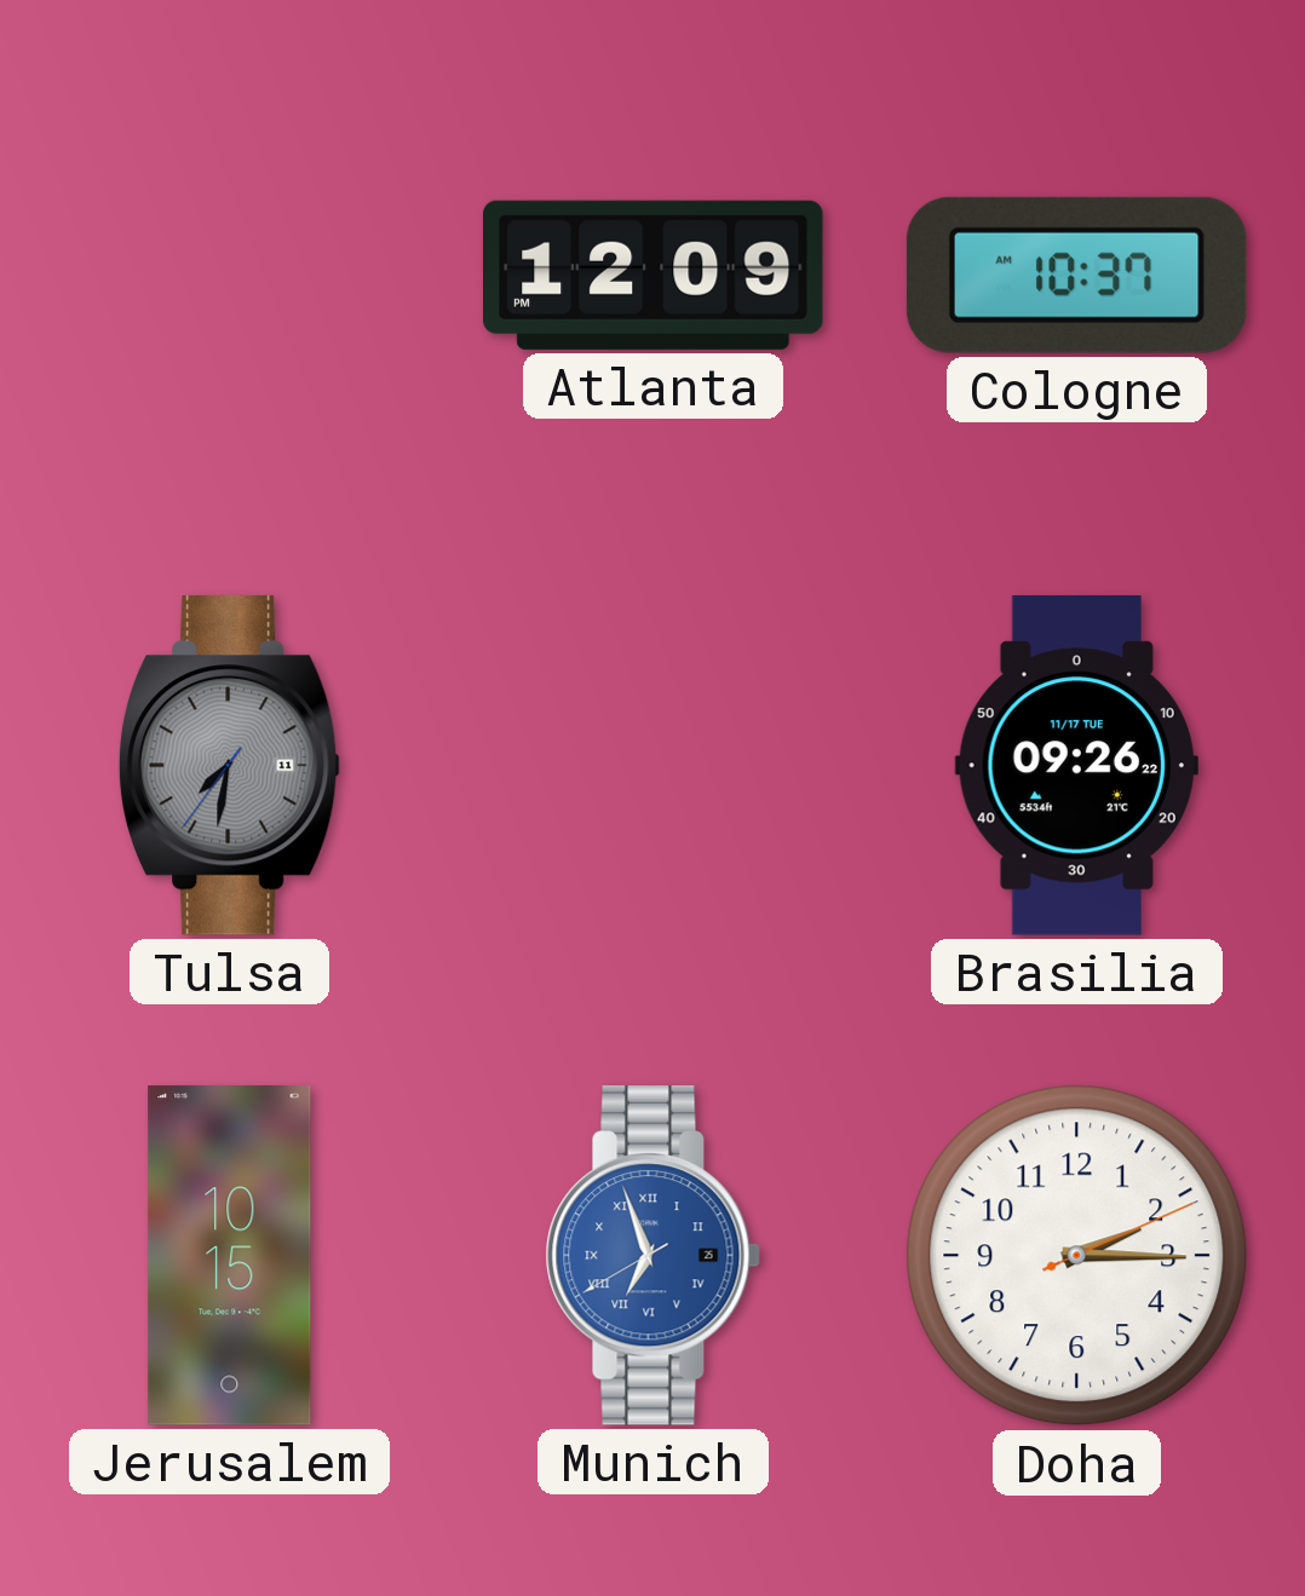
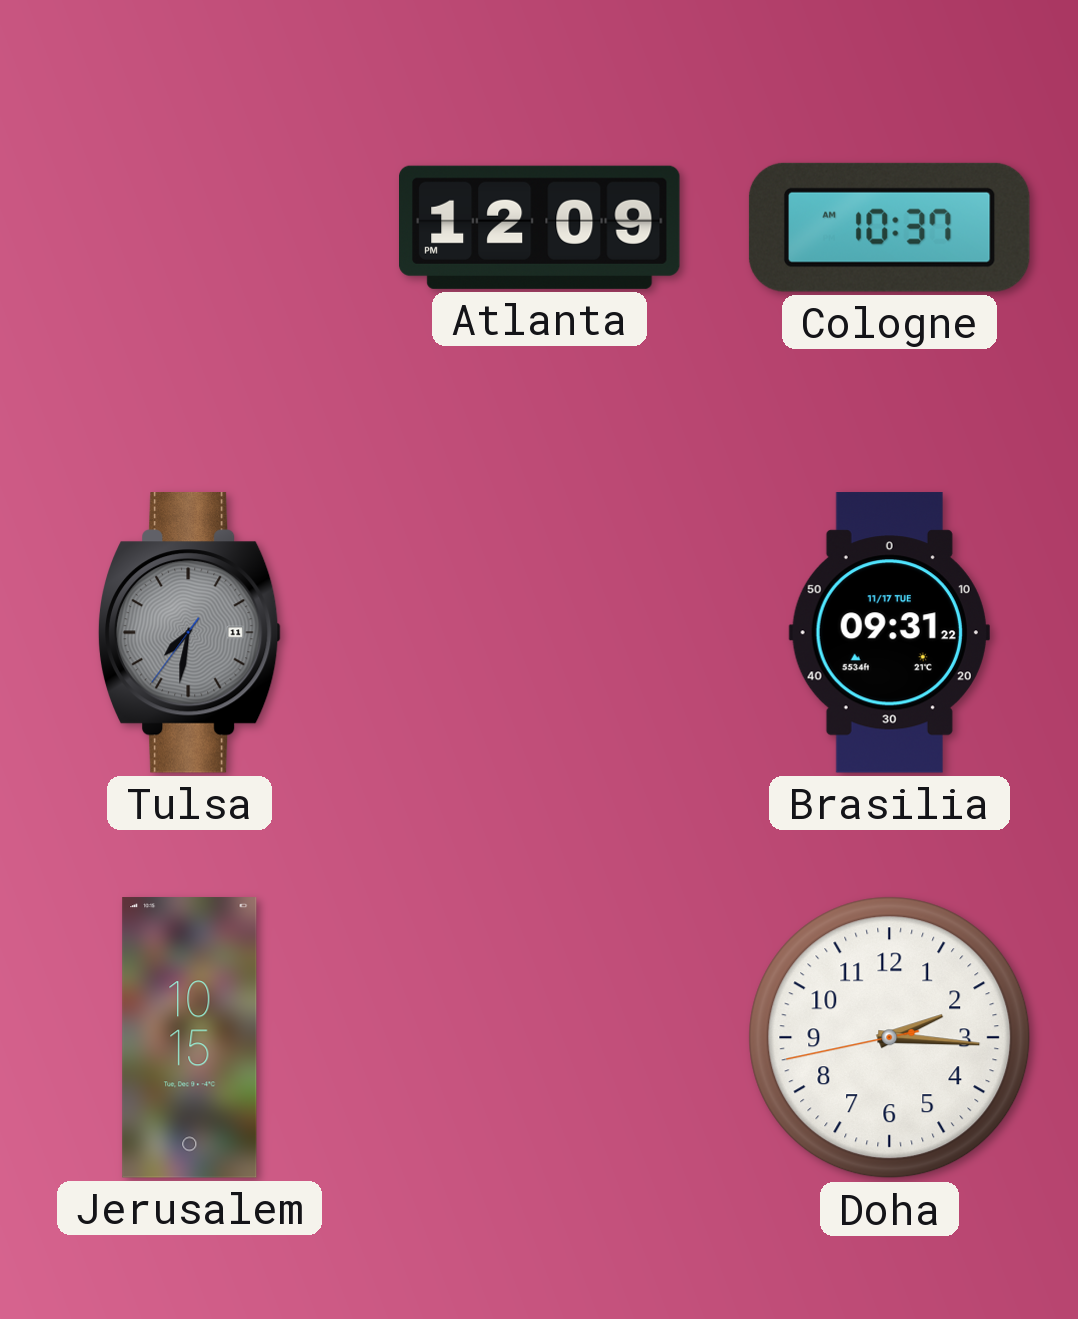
Brasilia: 09:26 -> 09:31
Munich: 6:56 -> none
Doha: 2:15:11 -> 2:15:43
